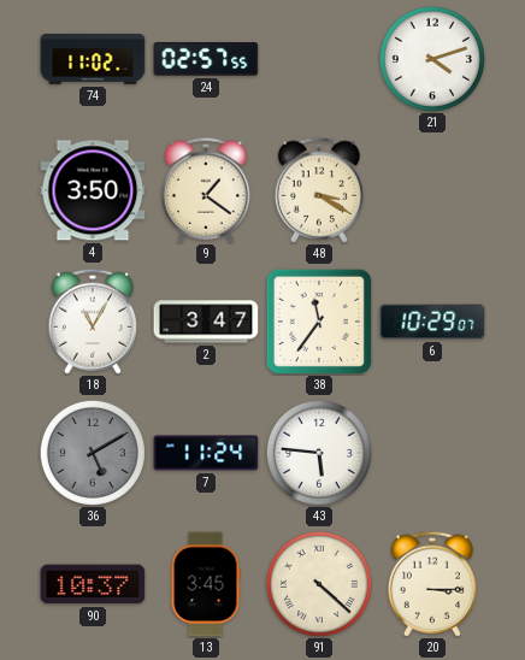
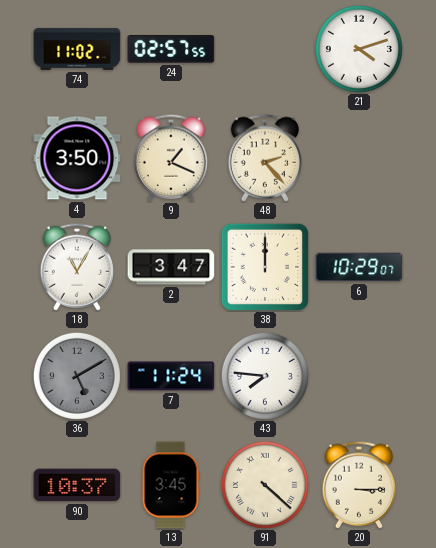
9: 1:21 -> 1:19
48: 3:20 -> 2:23
38: 11:36 -> 12:00
43: 5:46 -> 7:46
